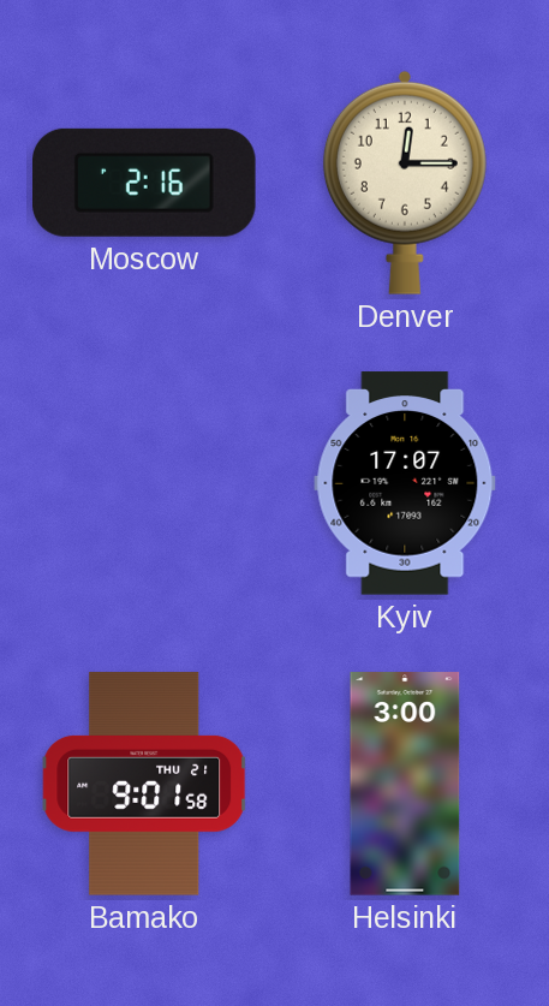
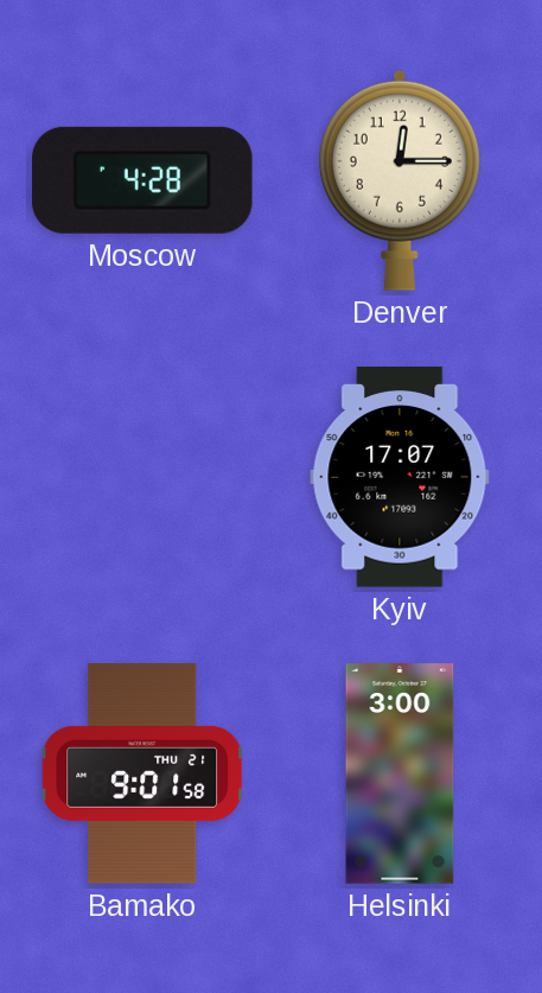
Moscow: 2:16 -> 4:28
